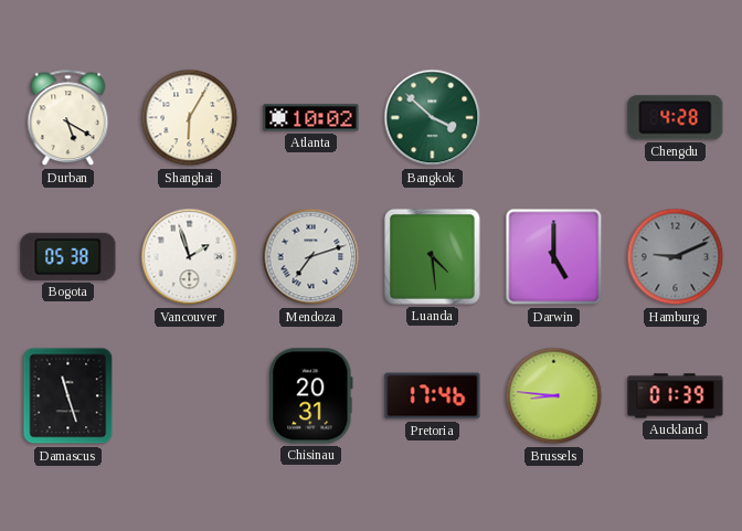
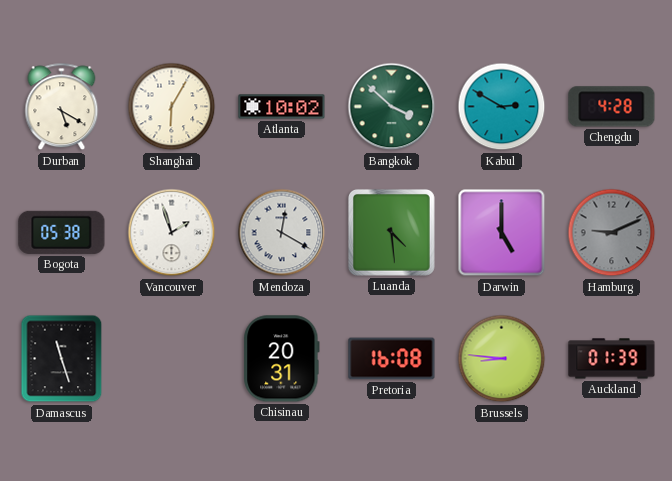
Kabul: none -> 2:50
Mendoza: 7:12 -> 12:20
Pretoria: 17:46 -> 16:08
